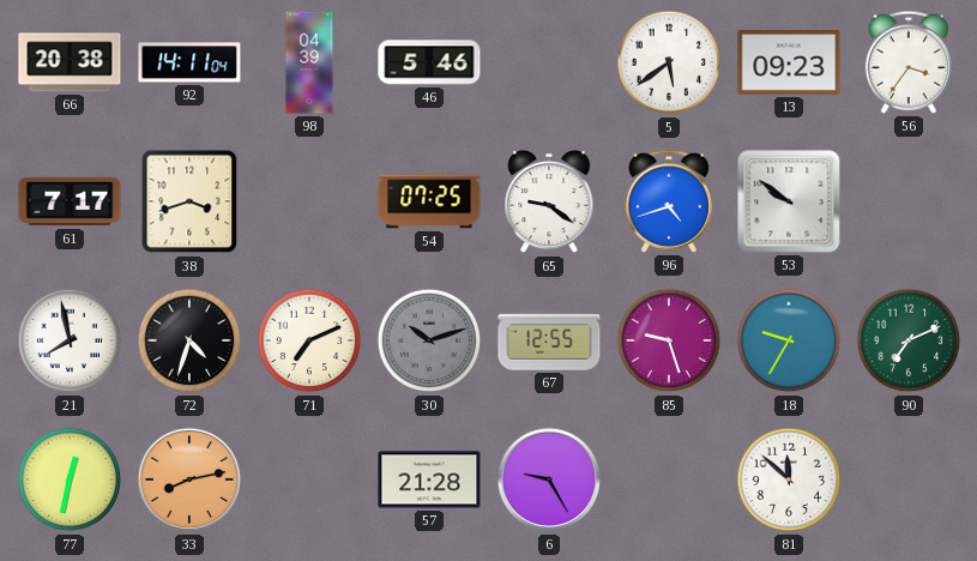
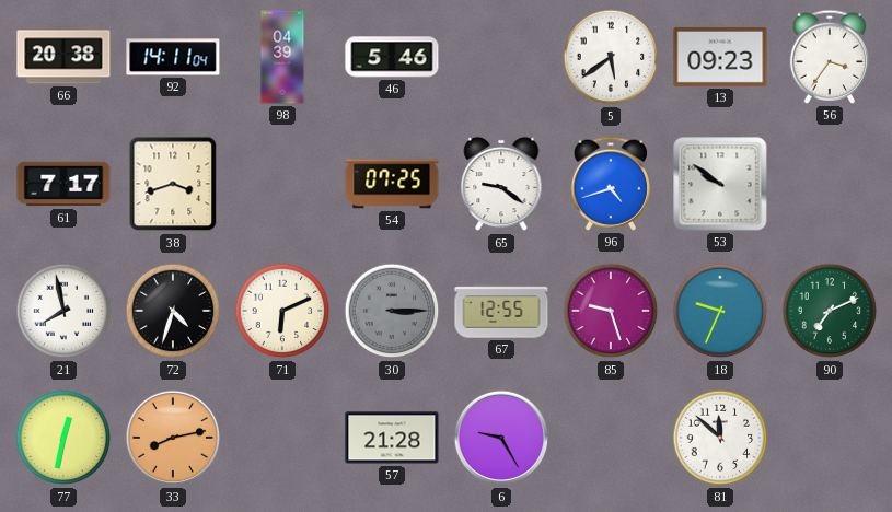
71: 7:11 -> 6:11
30: 10:12 -> 3:15
18: 9:35 -> 9:34
